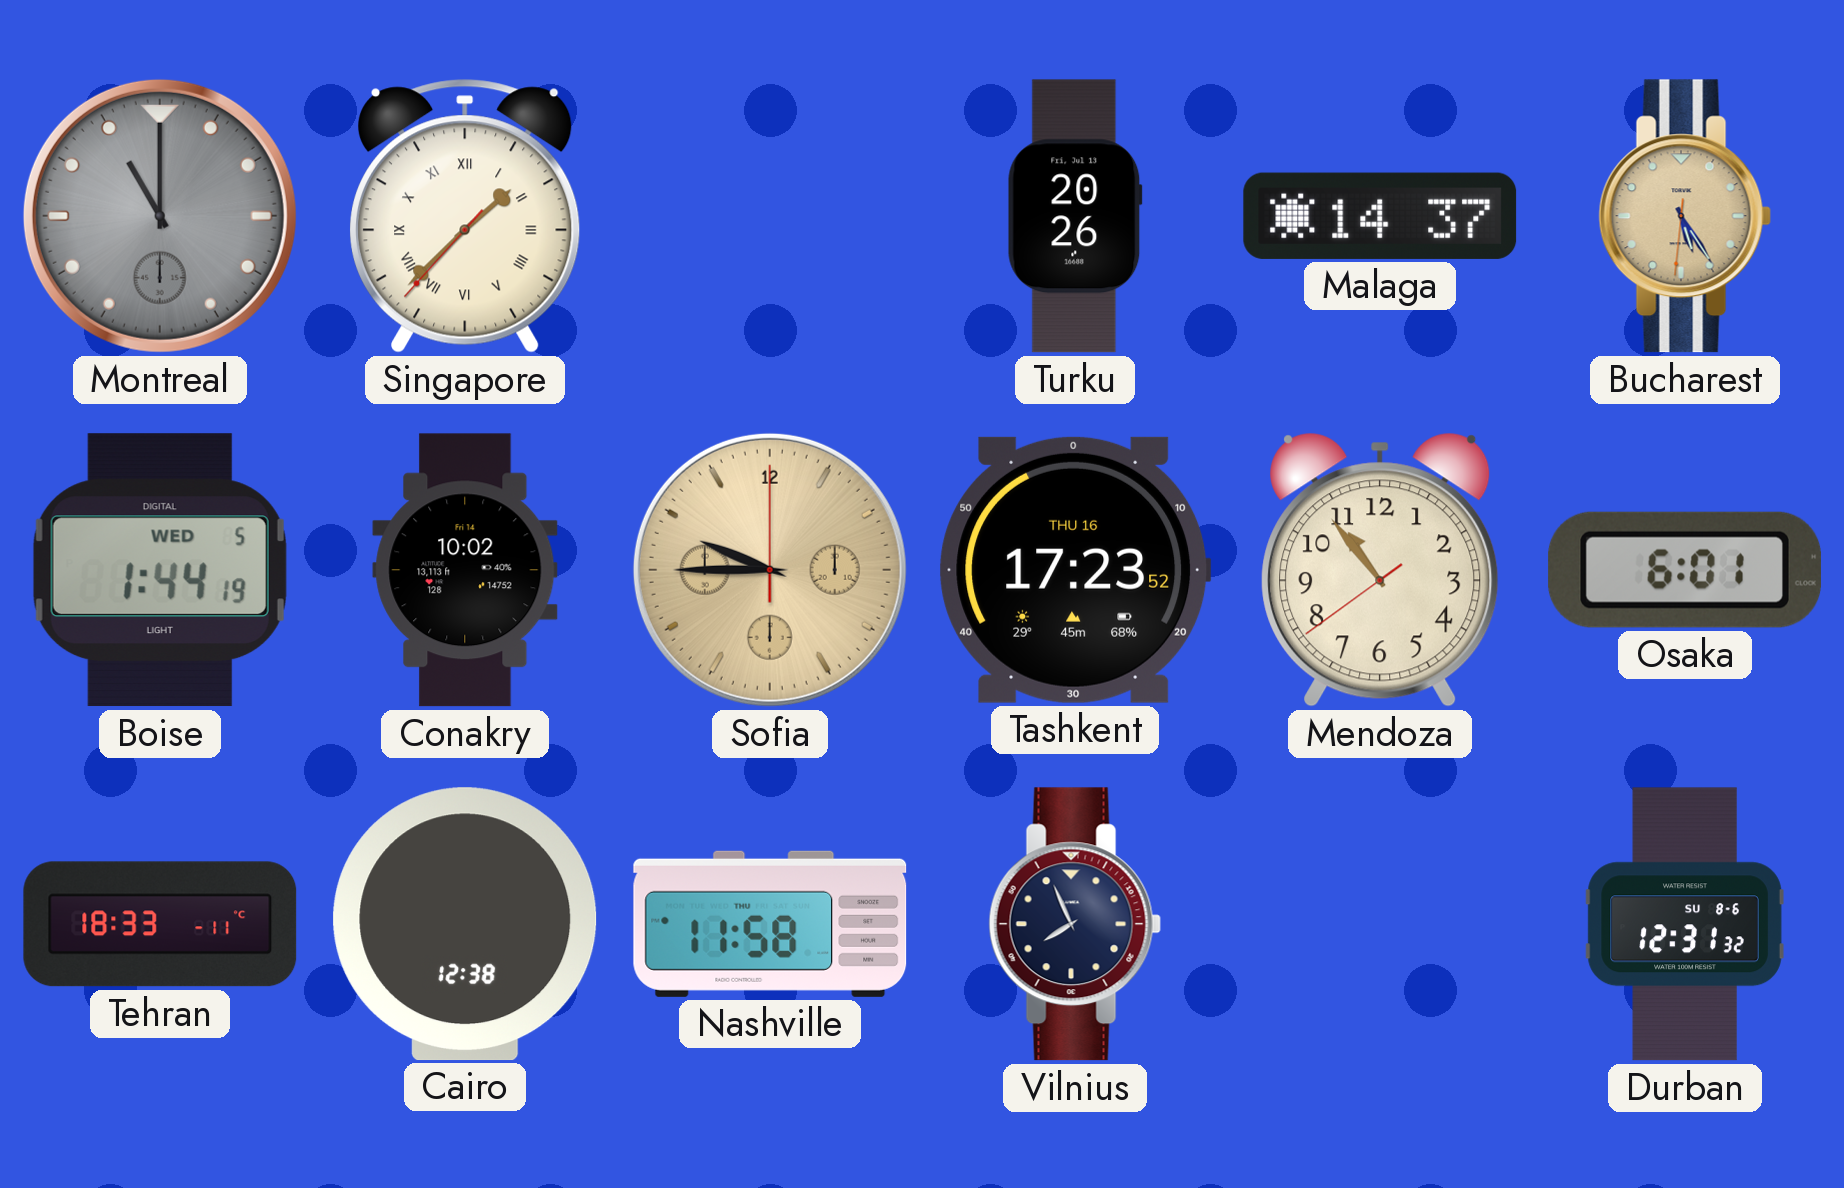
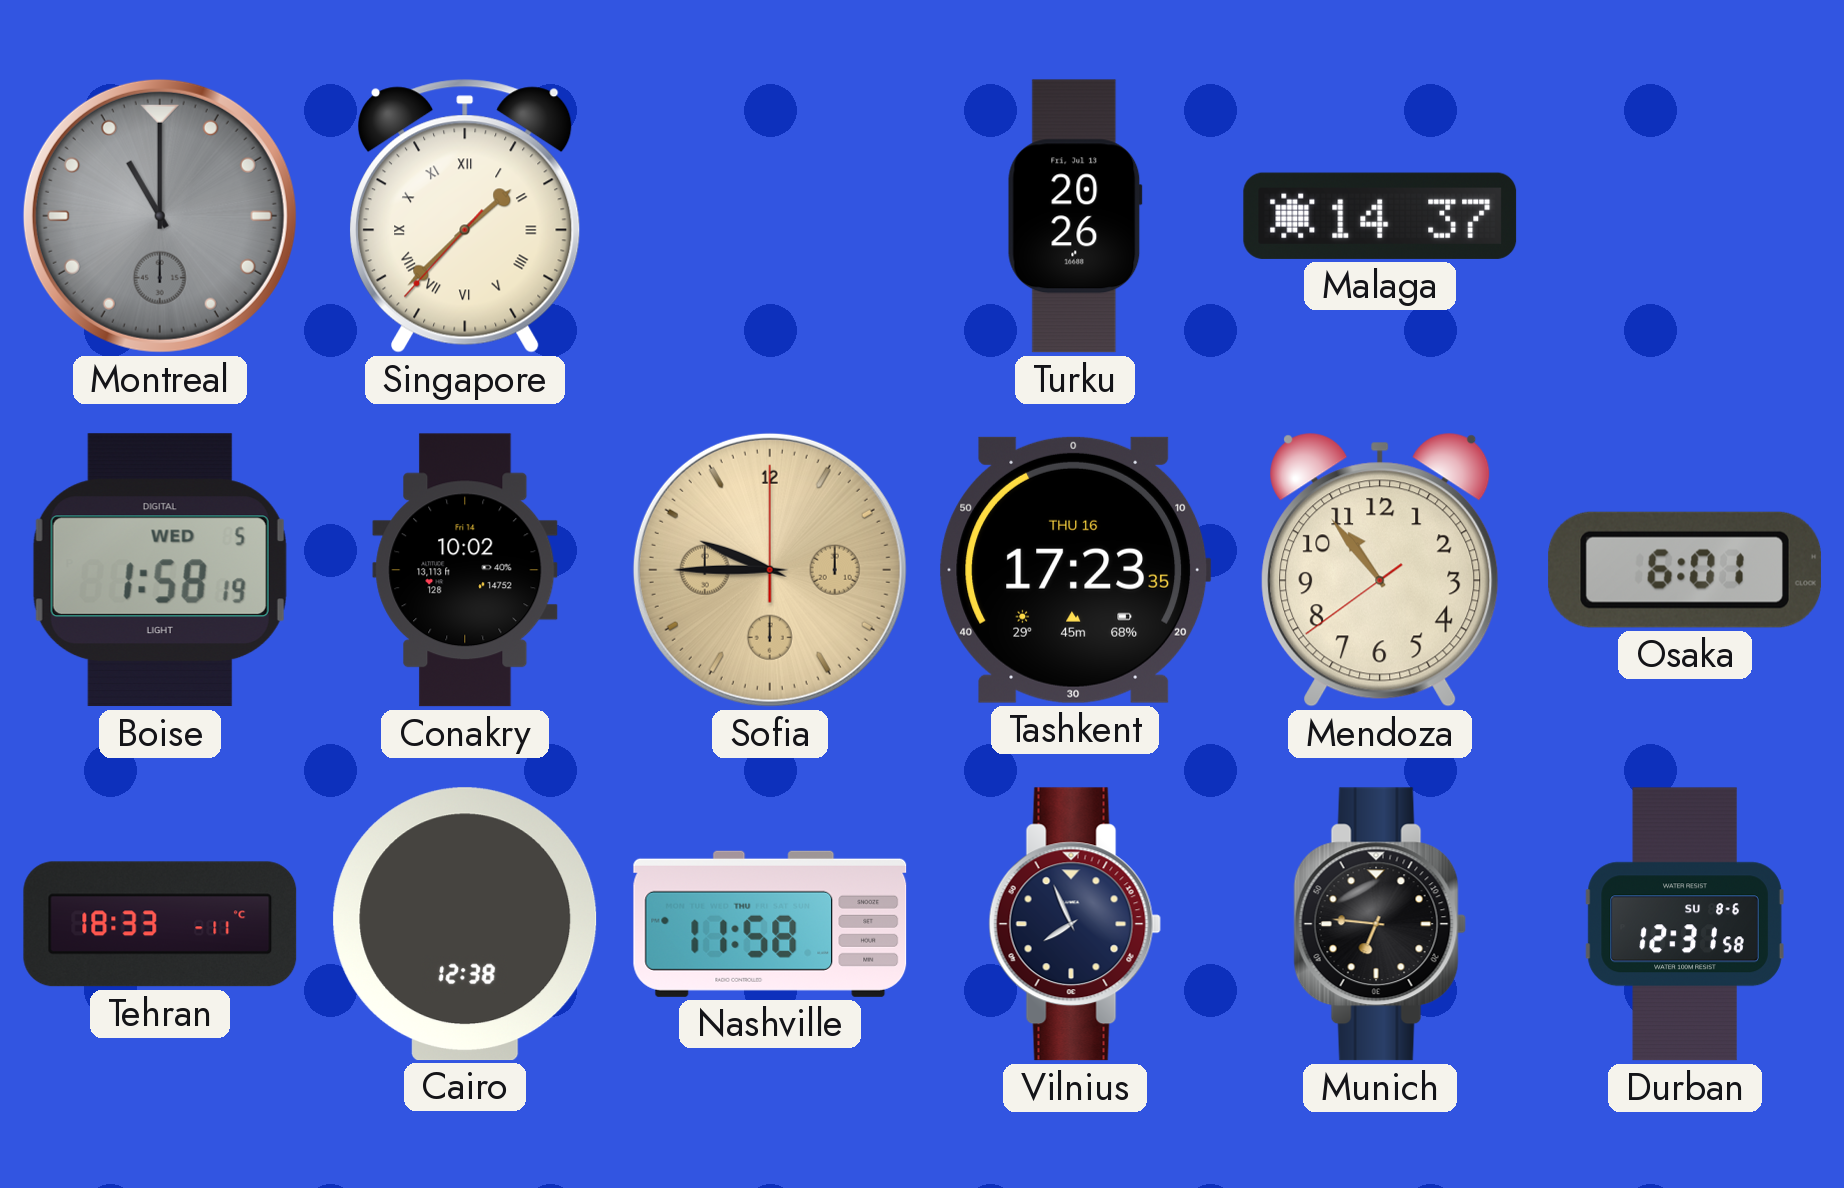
Bucharest: 5:24 -> none
Boise: 1:44 -> 1:58
Tashkent: 17:23:52 -> 17:23:35
Munich: none -> 6:46
Durban: 12:31:32 -> 12:31:58
